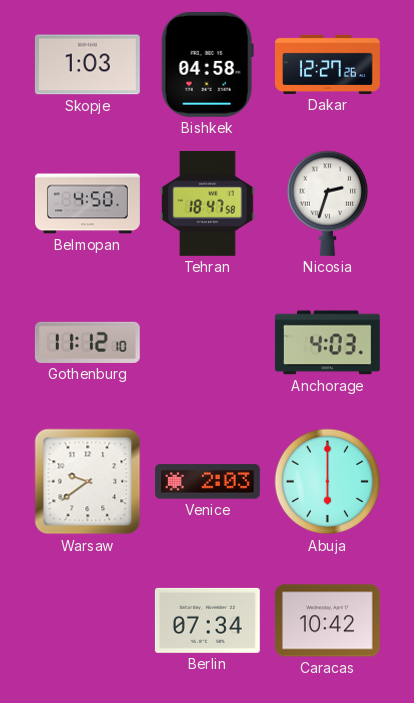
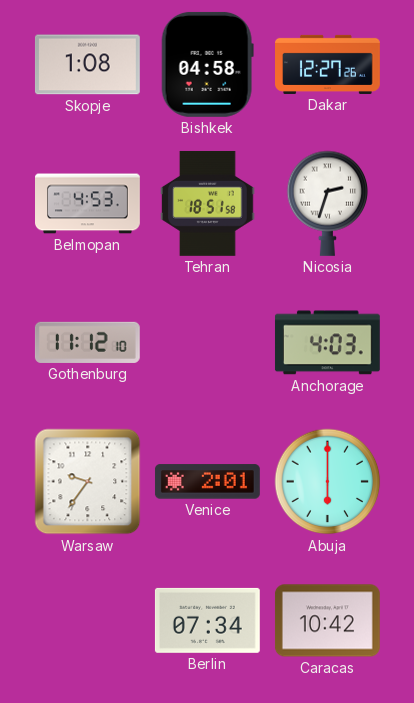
Skopje: 1:03 -> 1:08
Belmopan: 4:50 -> 4:53
Tehran: 18:47 -> 18:51
Warsaw: 9:39 -> 9:36
Venice: 2:03 -> 2:01
